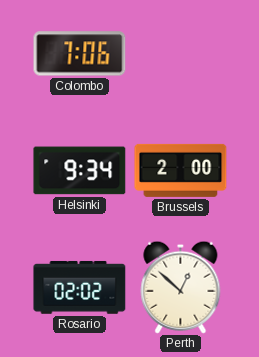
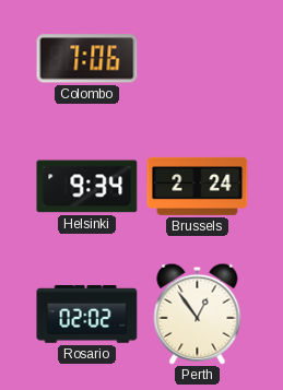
Brussels: 2:00 -> 2:24
Perth: 12:52 -> 12:54
